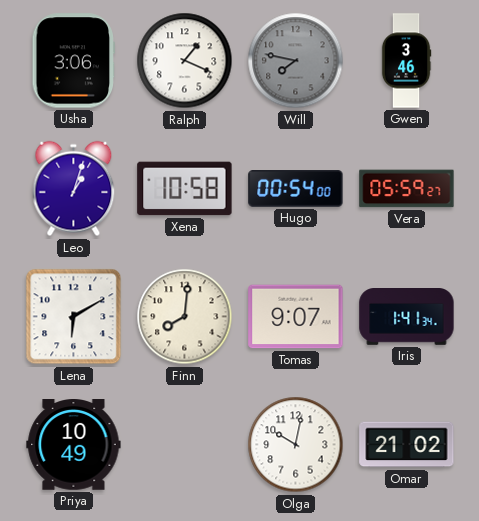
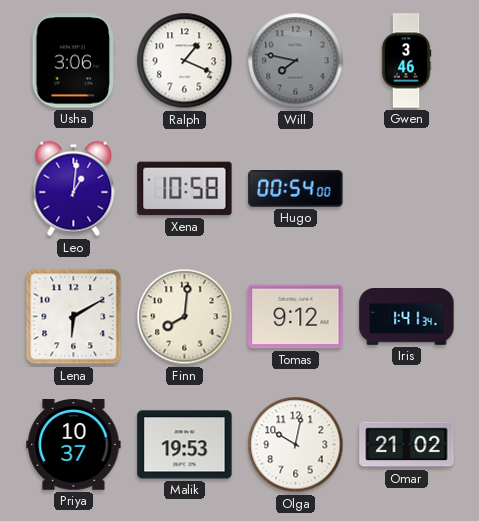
Leo: 1:03 -> 1:01
Vera: 05:59 -> none
Tomas: 9:07 -> 9:12
Priya: 10:49 -> 10:37
Malik: none -> 19:53
